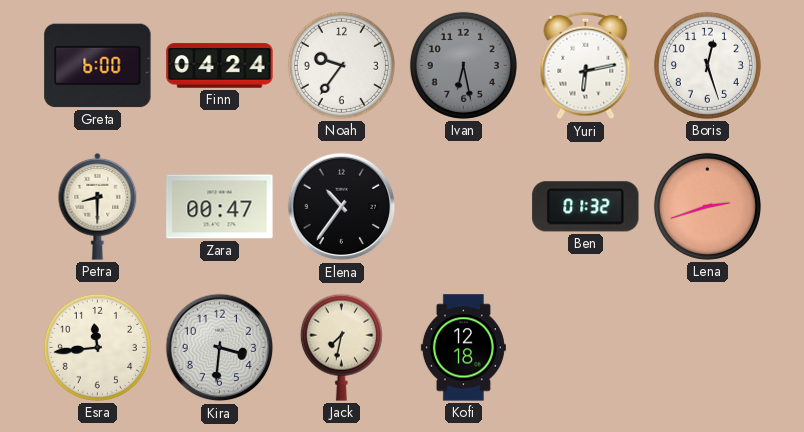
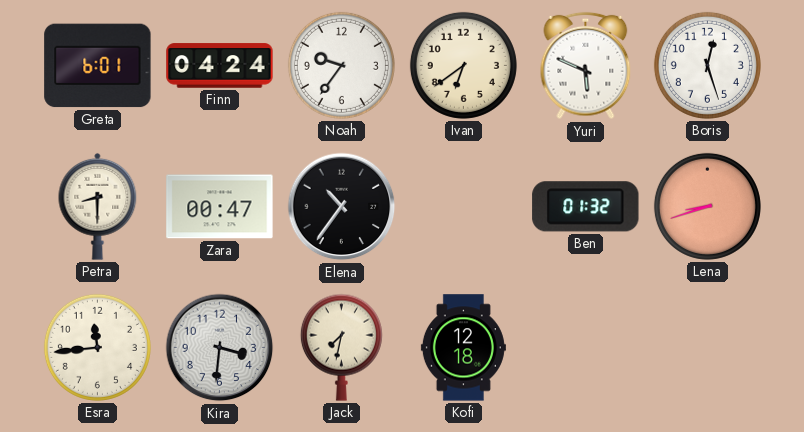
Greta: 6:00 -> 6:01
Ivan: 6:28 -> 6:39
Ivan dial: grey -> cream
Yuri: 6:13 -> 5:49
Lena: 2:42 -> 8:42
